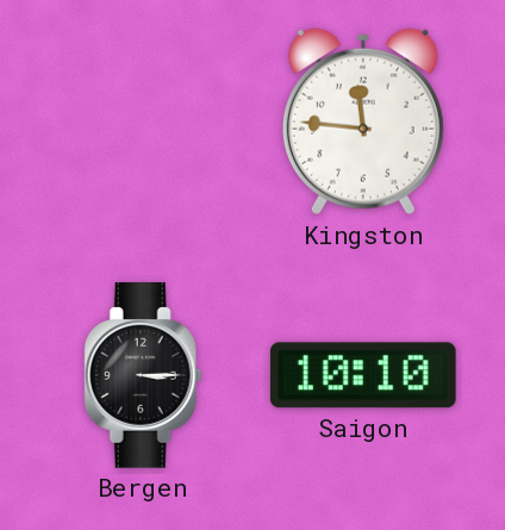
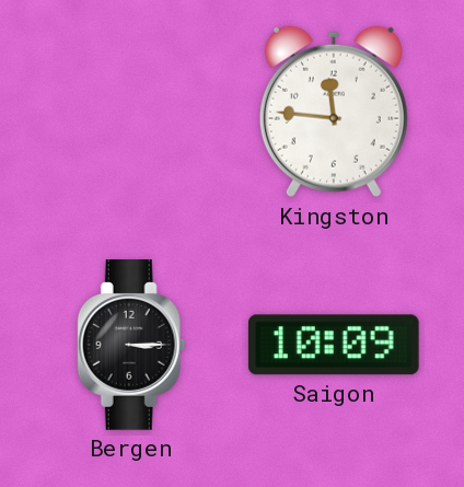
Saigon: 10:10 -> 10:09
